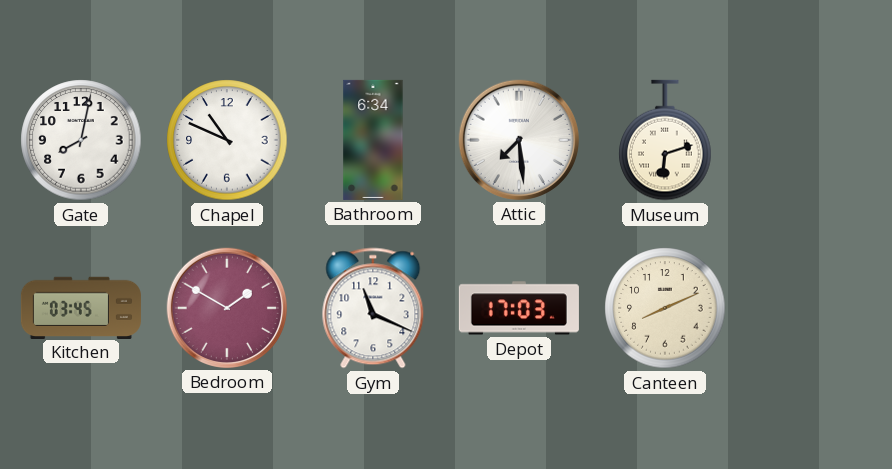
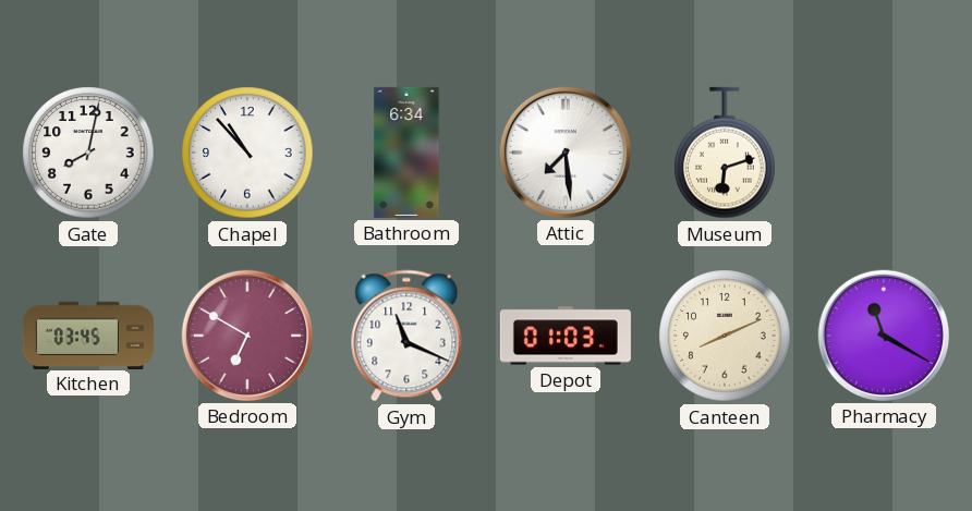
Chapel: 10:49 -> 10:53
Bedroom: 1:50 -> 6:50
Depot: 17:03 -> 01:03
Pharmacy: none -> 11:20
